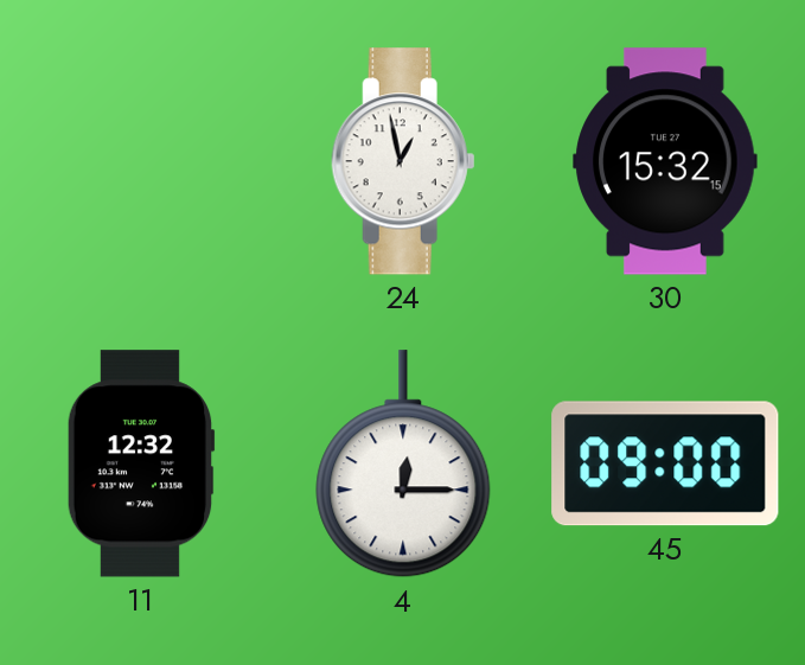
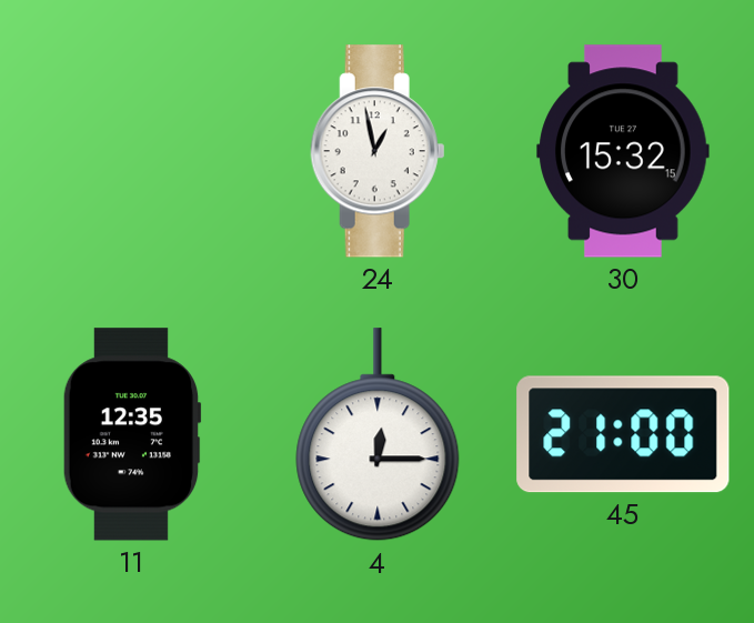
11: 12:32 -> 12:35
45: 09:00 -> 21:00
